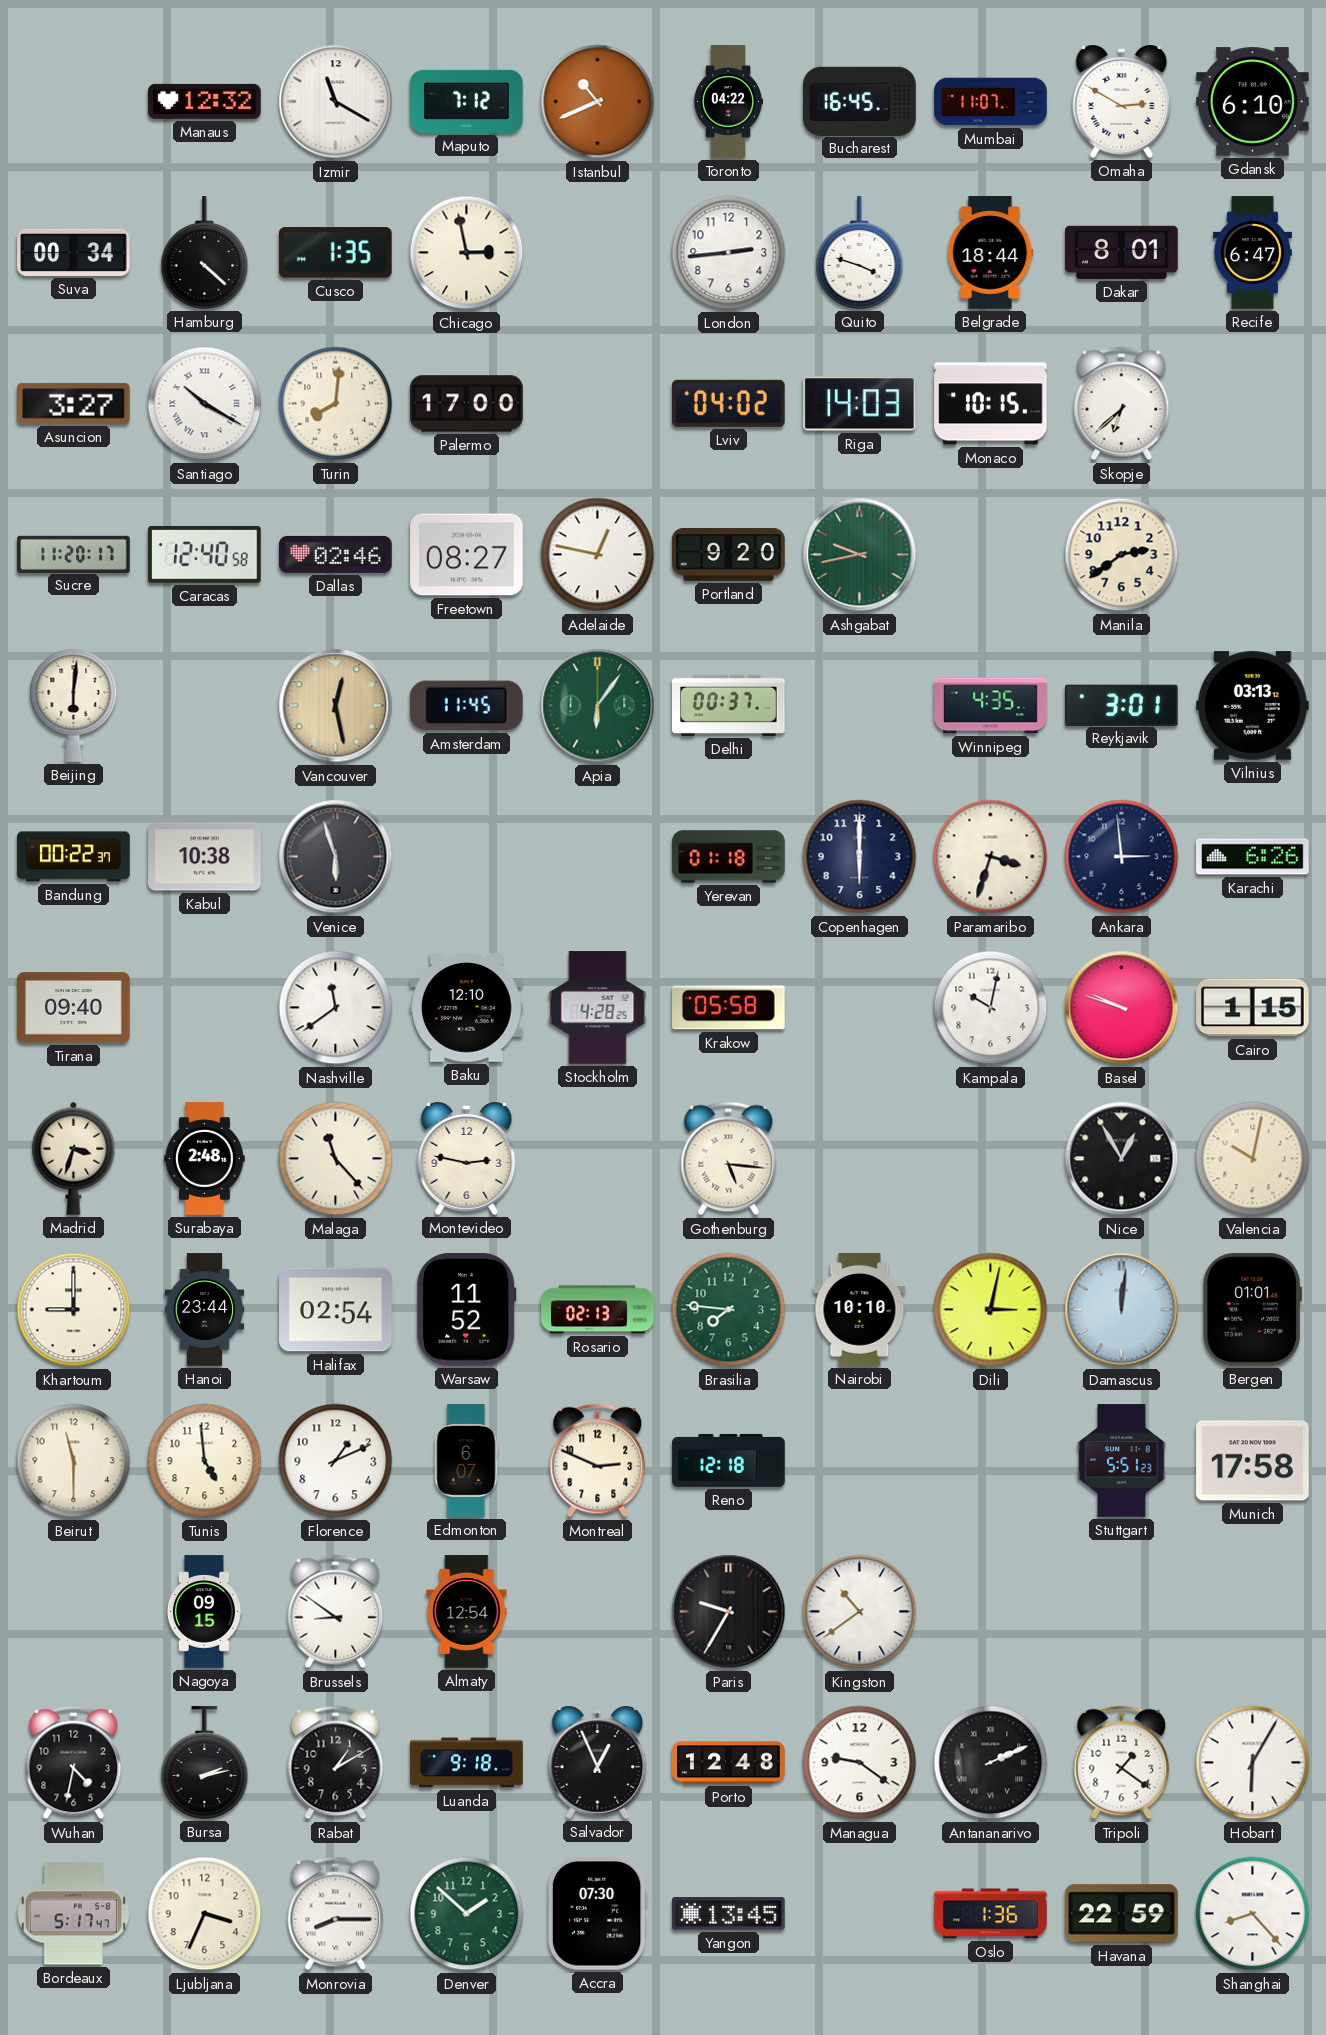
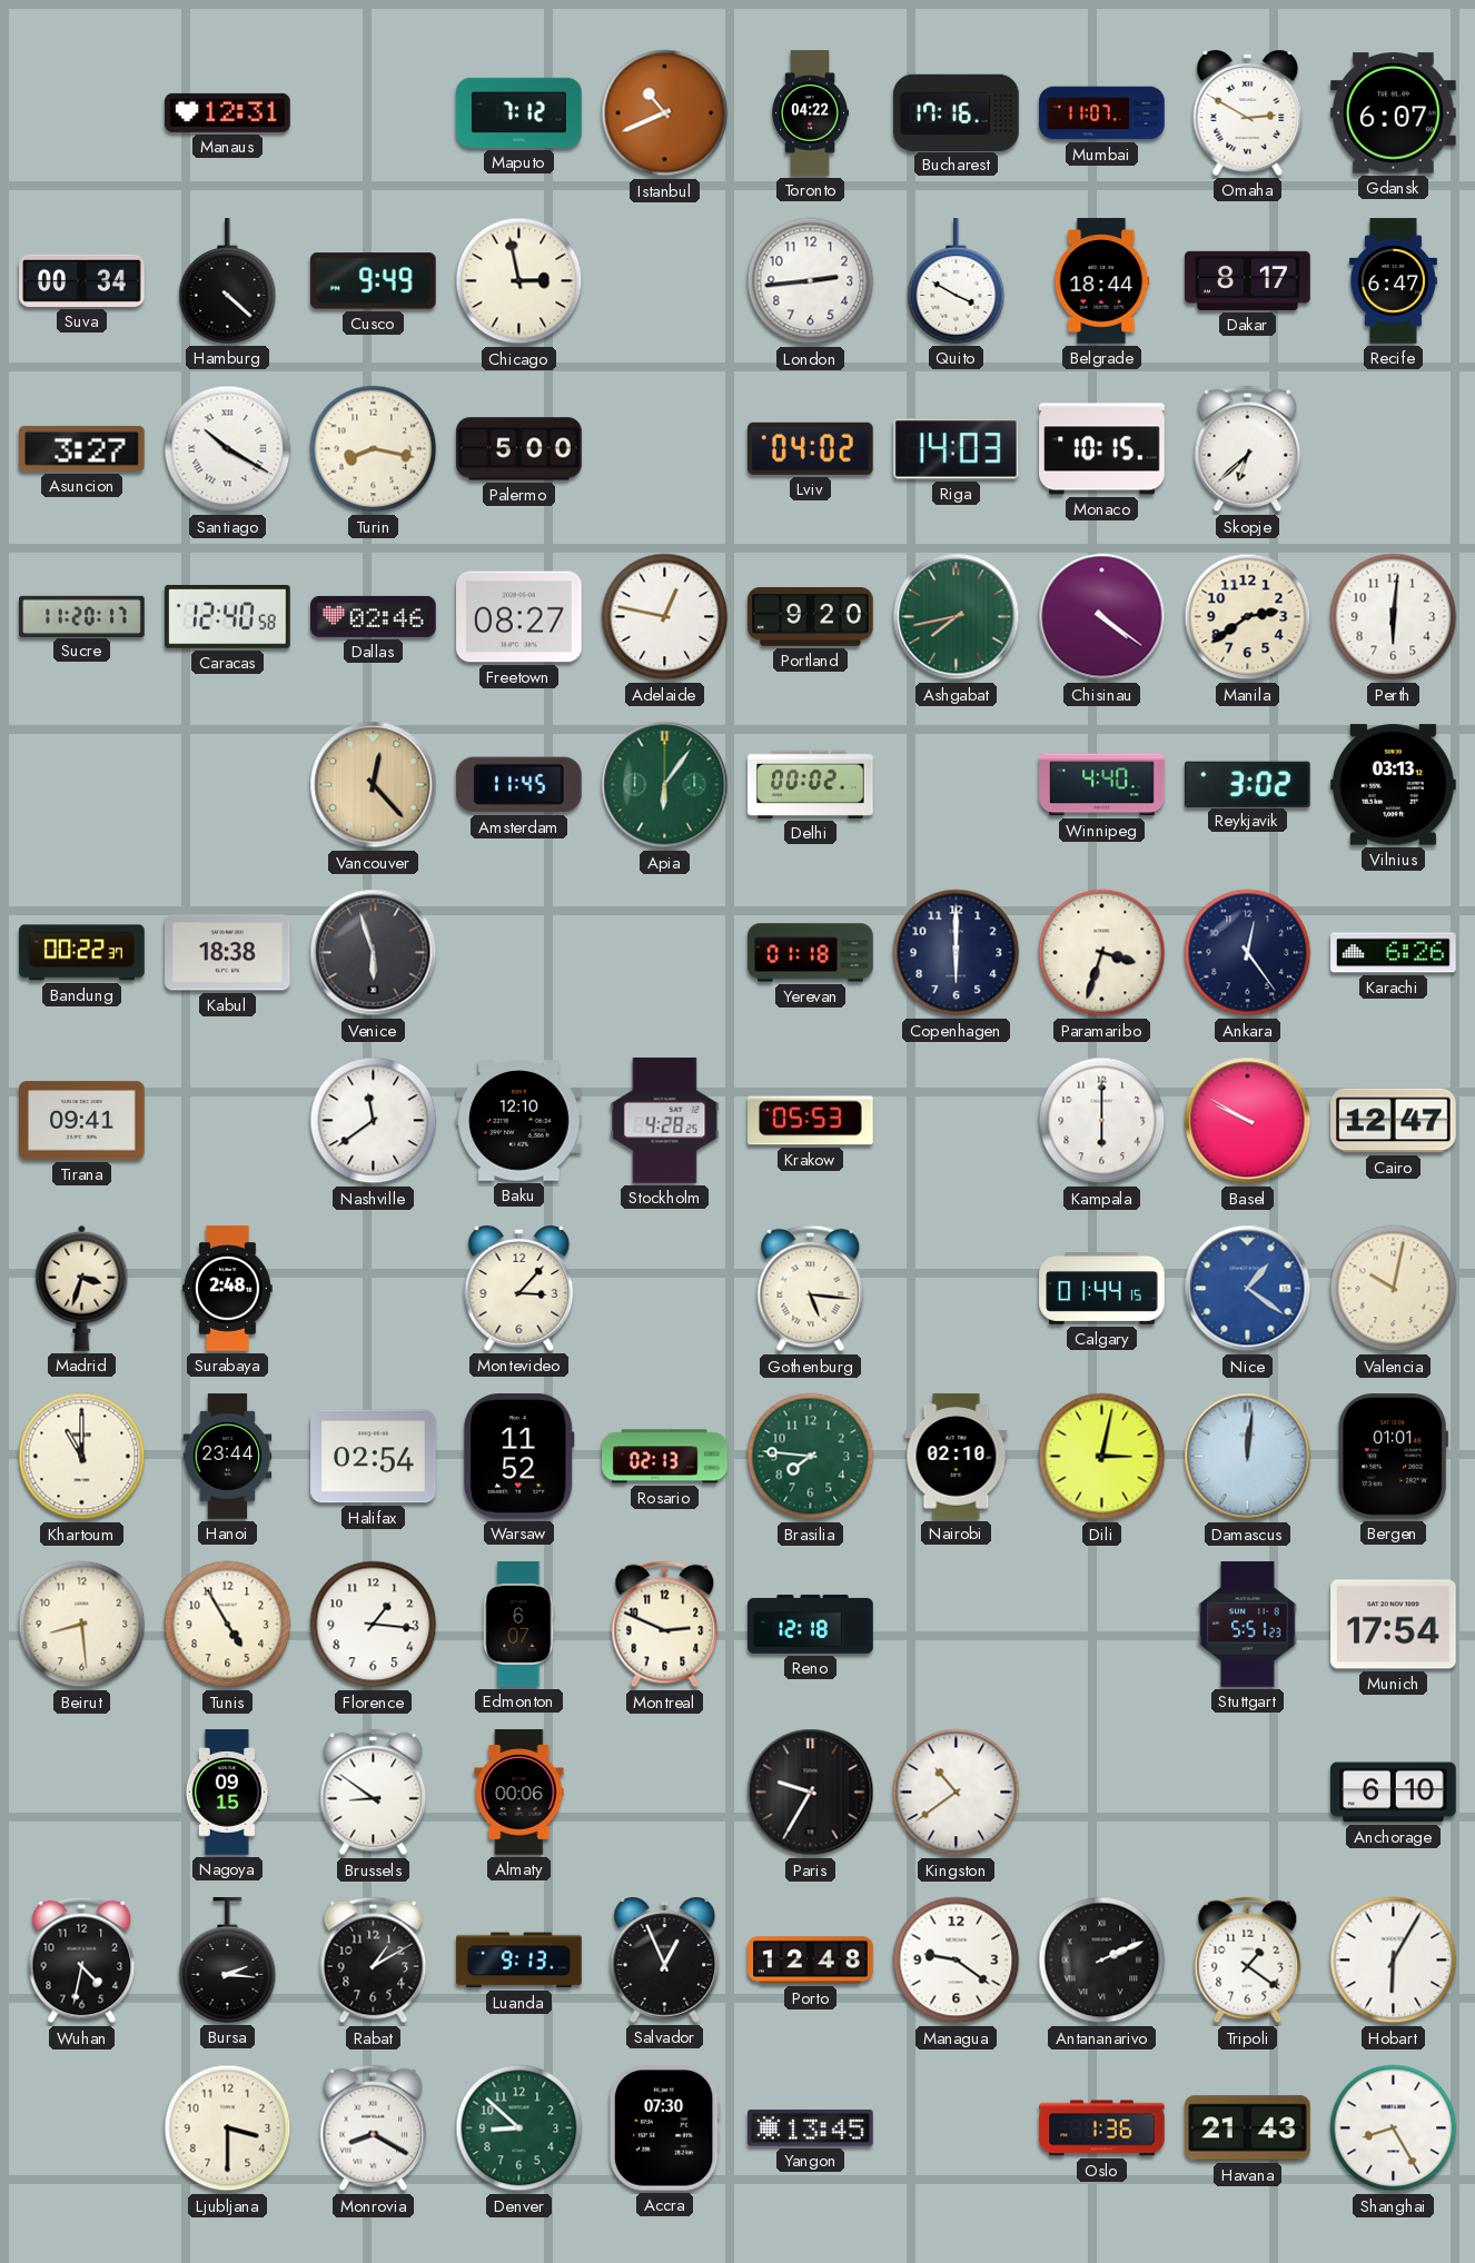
Manaus: 12:32 -> 12:31
Izmir: 11:20 -> none
Bucharest: 16:45 -> 17:16
Gdansk: 6:10 -> 6:07
Cusco: 1:35 -> 9:49
Quito: 3:48 -> 3:50
Dakar: 8:01 -> 8:17
Turin: 8:01 -> 8:17
Palermo: 17:00 -> 5:00
Ashgabat: 9:43 -> 7:43
Chisinau: none -> 4:21
Perth: none -> 6:01
Beijing: 6:01 -> none
Vancouver: 12:28 -> 12:23
Delhi: 00:37 -> 00:02
Winnipeg: 4:35 -> 4:40
Reykjavik: 3:01 -> 3:02
Kabul: 10:38 -> 18:38
Ankara: 2:59 -> 12:24
Tirana: 09:40 -> 09:41
Krakow: 05:58 -> 05:53
Kampala: 10:02 -> 6:00
Basel: 9:48 -> 9:50
Cairo: 1:15 -> 12:47
Malaga: 11:23 -> none
Montevideo: 2:47 -> 3:07
Calgary: none -> 01:44
Nice: 12:55 -> 1:21
Nice dial: black -> blue
Khartoum: 9:00 -> 11:00
Nairobi: 10:10 -> 02:10
Beirut: 11:30 -> 8:29
Tunis: 4:59 -> 4:55
Florence: 1:11 -> 1:16
Munich: 17:58 -> 17:54
Almaty: 12:54 -> 00:06
Anchorage: none -> 6:10
Bursa: 2:13 -> 2:16
Luanda: 9:18 -> 9:13
Bordeaux: 5:17 -> none
Ljubljana: 3:34 -> 3:30
Monrovia: 8:15 -> 8:20
Denver: 1:52 -> 8:52
Havana: 22:59 -> 21:43
Shanghai: 8:23 -> 8:25
